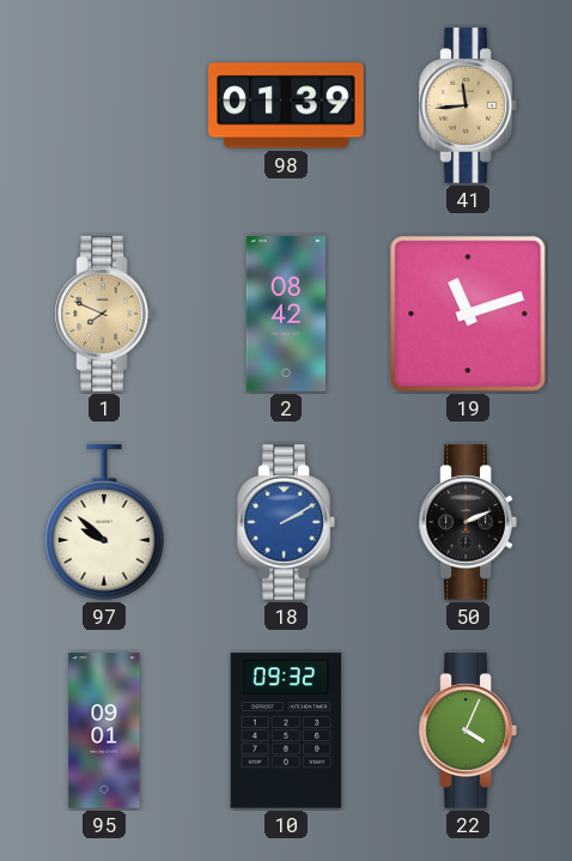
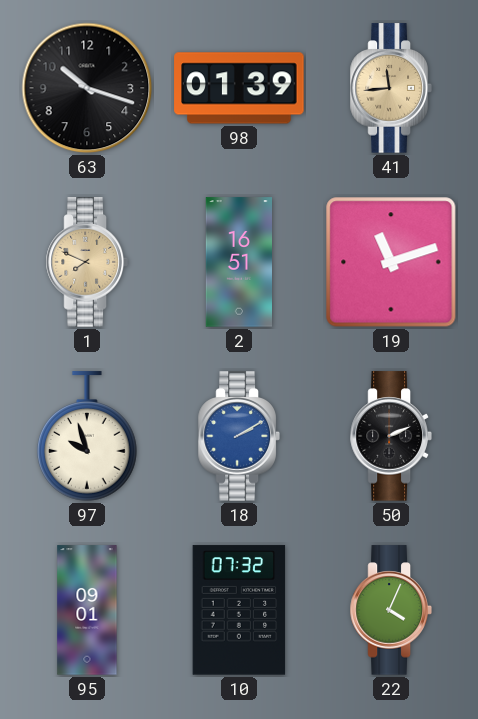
63: none -> 10:18
2: 08:42 -> 16:51
97: 9:52 -> 9:57
10: 09:32 -> 07:32
